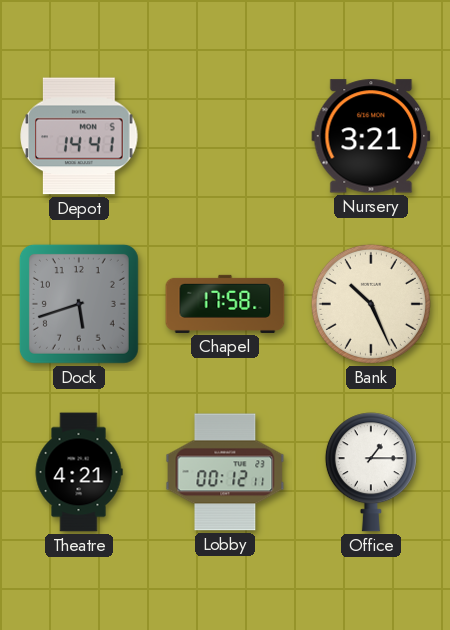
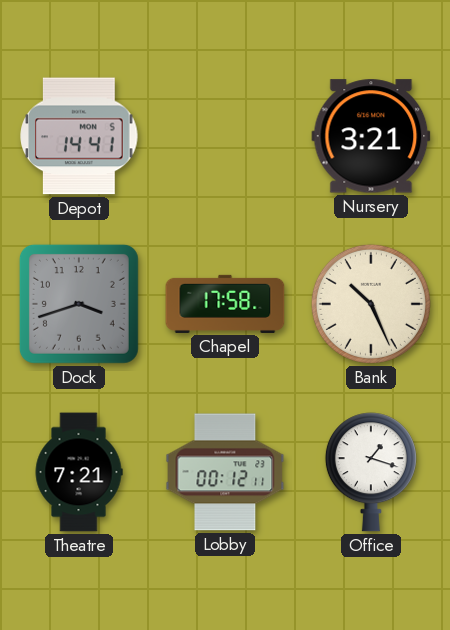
Dock: 5:42 -> 3:42
Theatre: 4:21 -> 7:21
Office: 1:15 -> 1:18
